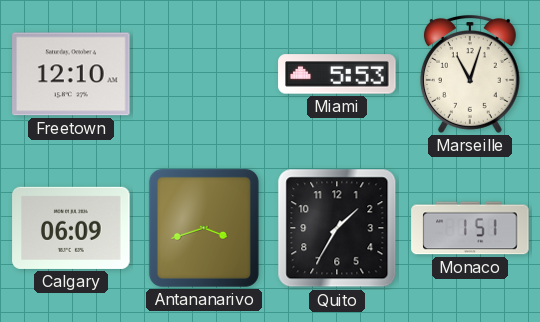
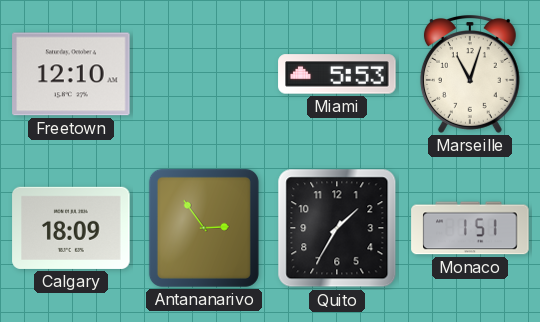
Calgary: 06:09 -> 18:09
Antananarivo: 3:42 -> 2:54
